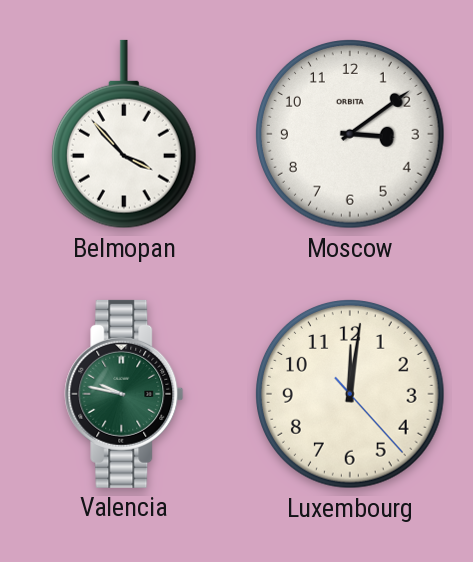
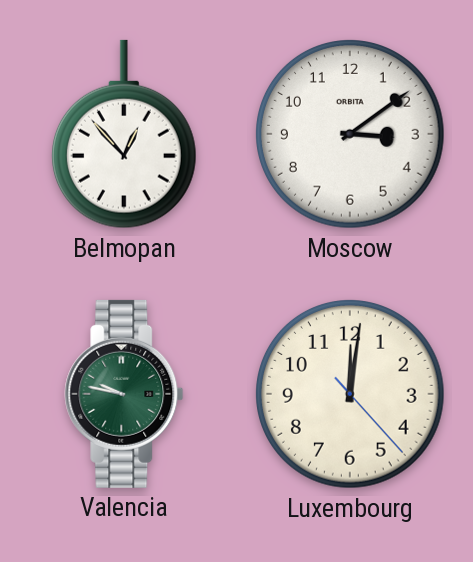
Belmopan: 3:53 -> 12:53
